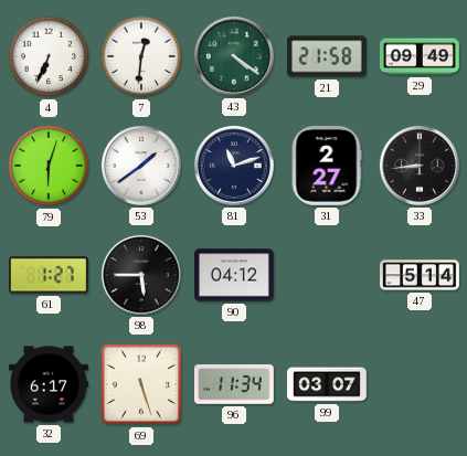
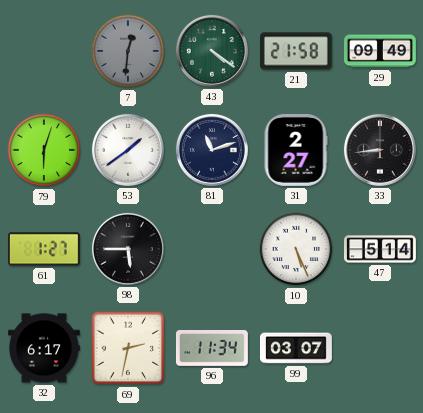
4: 6:34 -> none
7 dial: white -> grey
90: 04:12 -> none
10: none -> 5:26
69: 5:27 -> 2:32
